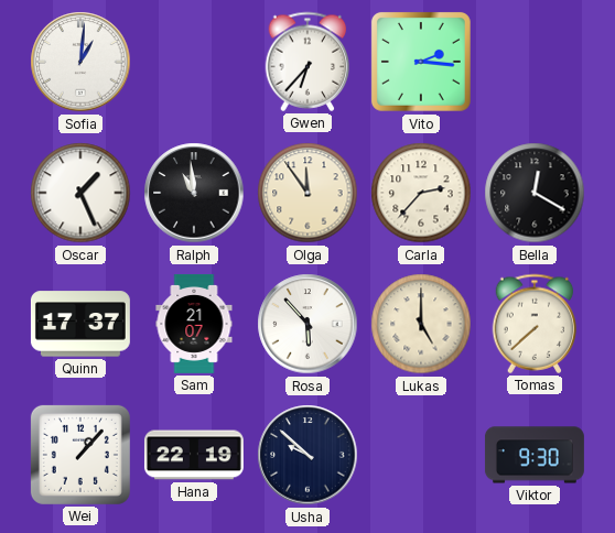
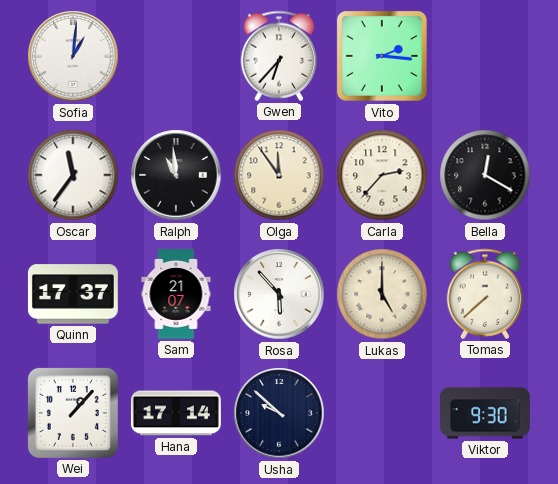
Oscar: 1:26 -> 11:36
Hana: 22:19 -> 17:14
